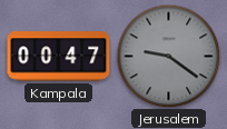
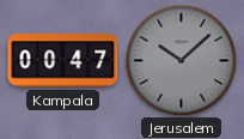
Jerusalem: 9:21 -> 10:08
